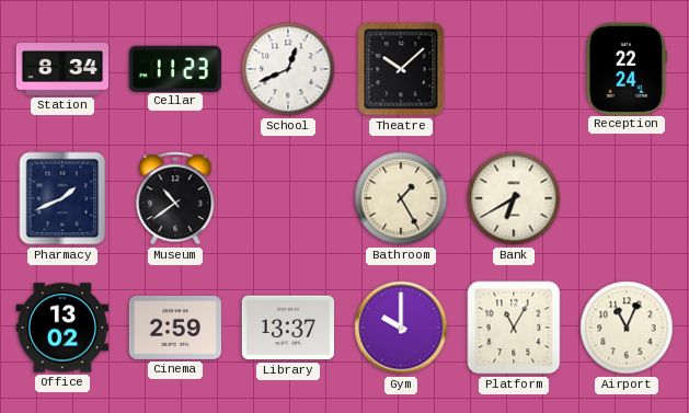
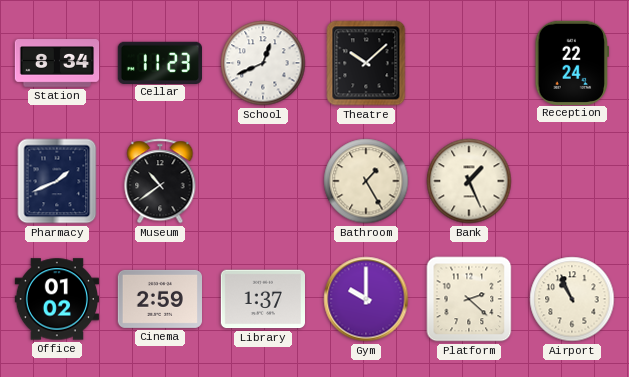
Bank: 6:40 -> 1:26
Office: 13:02 -> 01:02
Library: 13:37 -> 1:37
Platform: 11:05 -> 2:22
Airport: 11:04 -> 10:56
